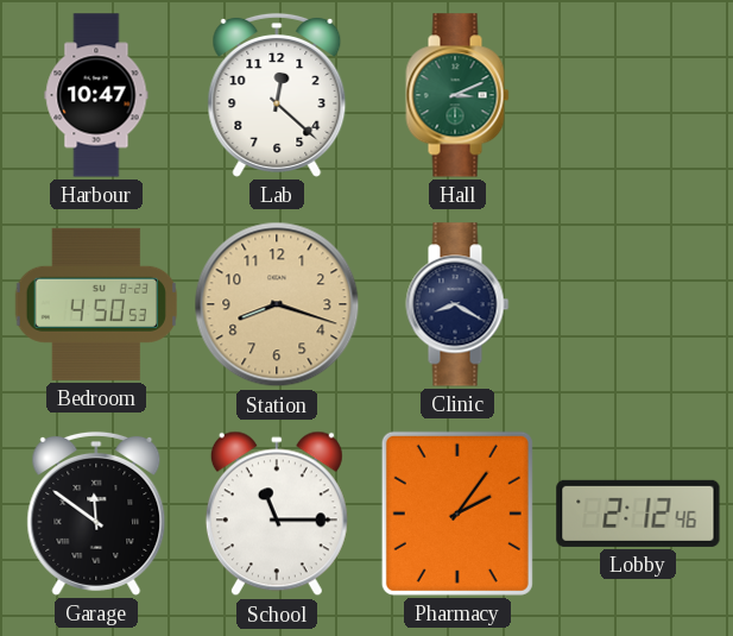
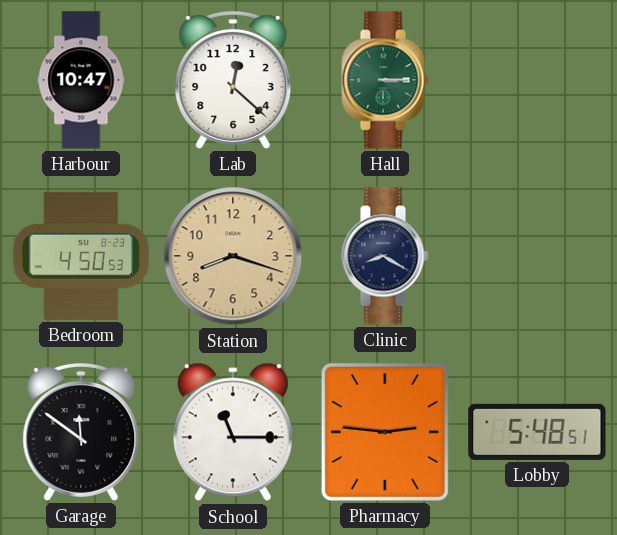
Hall: 3:11 -> 3:15
Pharmacy: 2:06 -> 2:46
Lobby: 2:12 -> 5:48
